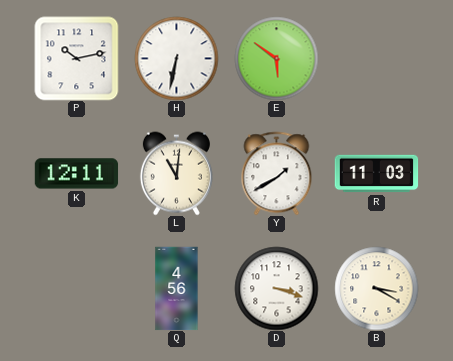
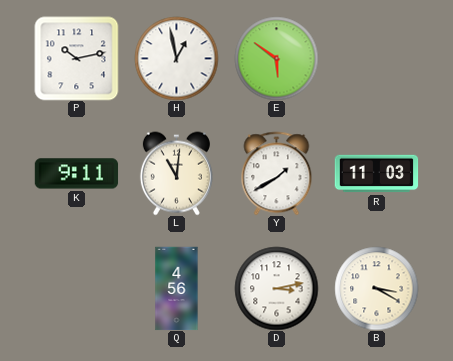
H: 6:32 -> 12:58
K: 12:11 -> 9:11
D: 3:18 -> 3:13
